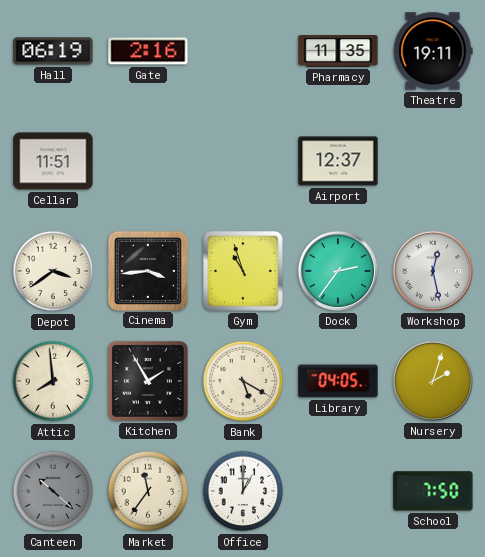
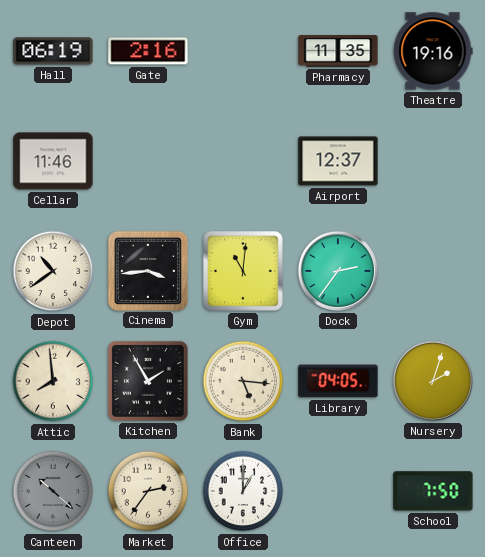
Theatre: 19:11 -> 19:16
Cellar: 11:51 -> 11:46
Depot: 3:39 -> 10:39
Gym: 10:57 -> 11:01
Workshop: 12:28 -> none
Bank: 5:20 -> 5:16
Market: 11:36 -> 2:36
